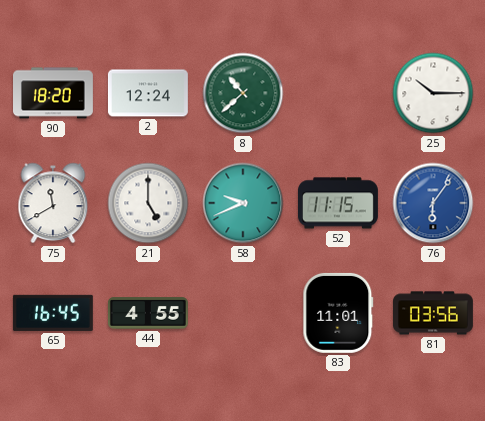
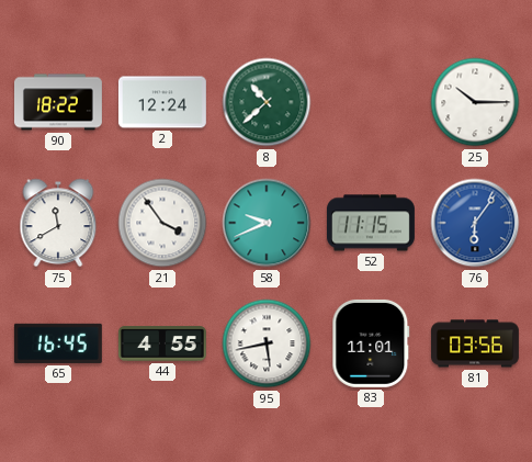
90: 18:20 -> 18:22
21: 5:00 -> 3:54
95: none -> 5:43
